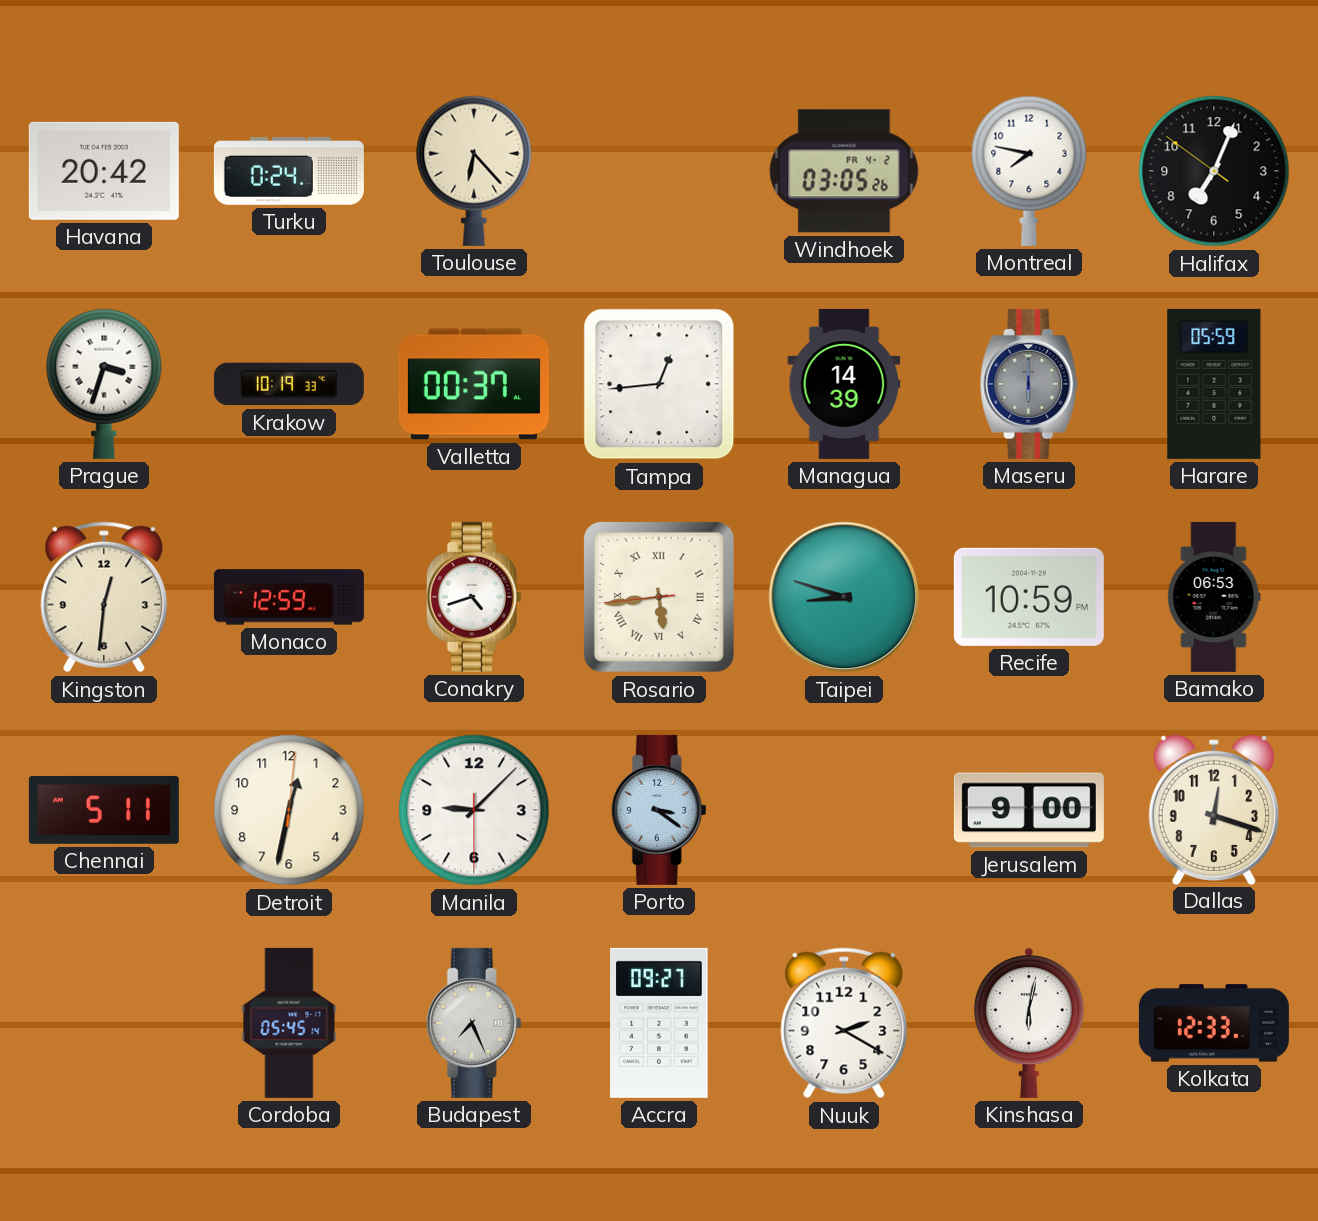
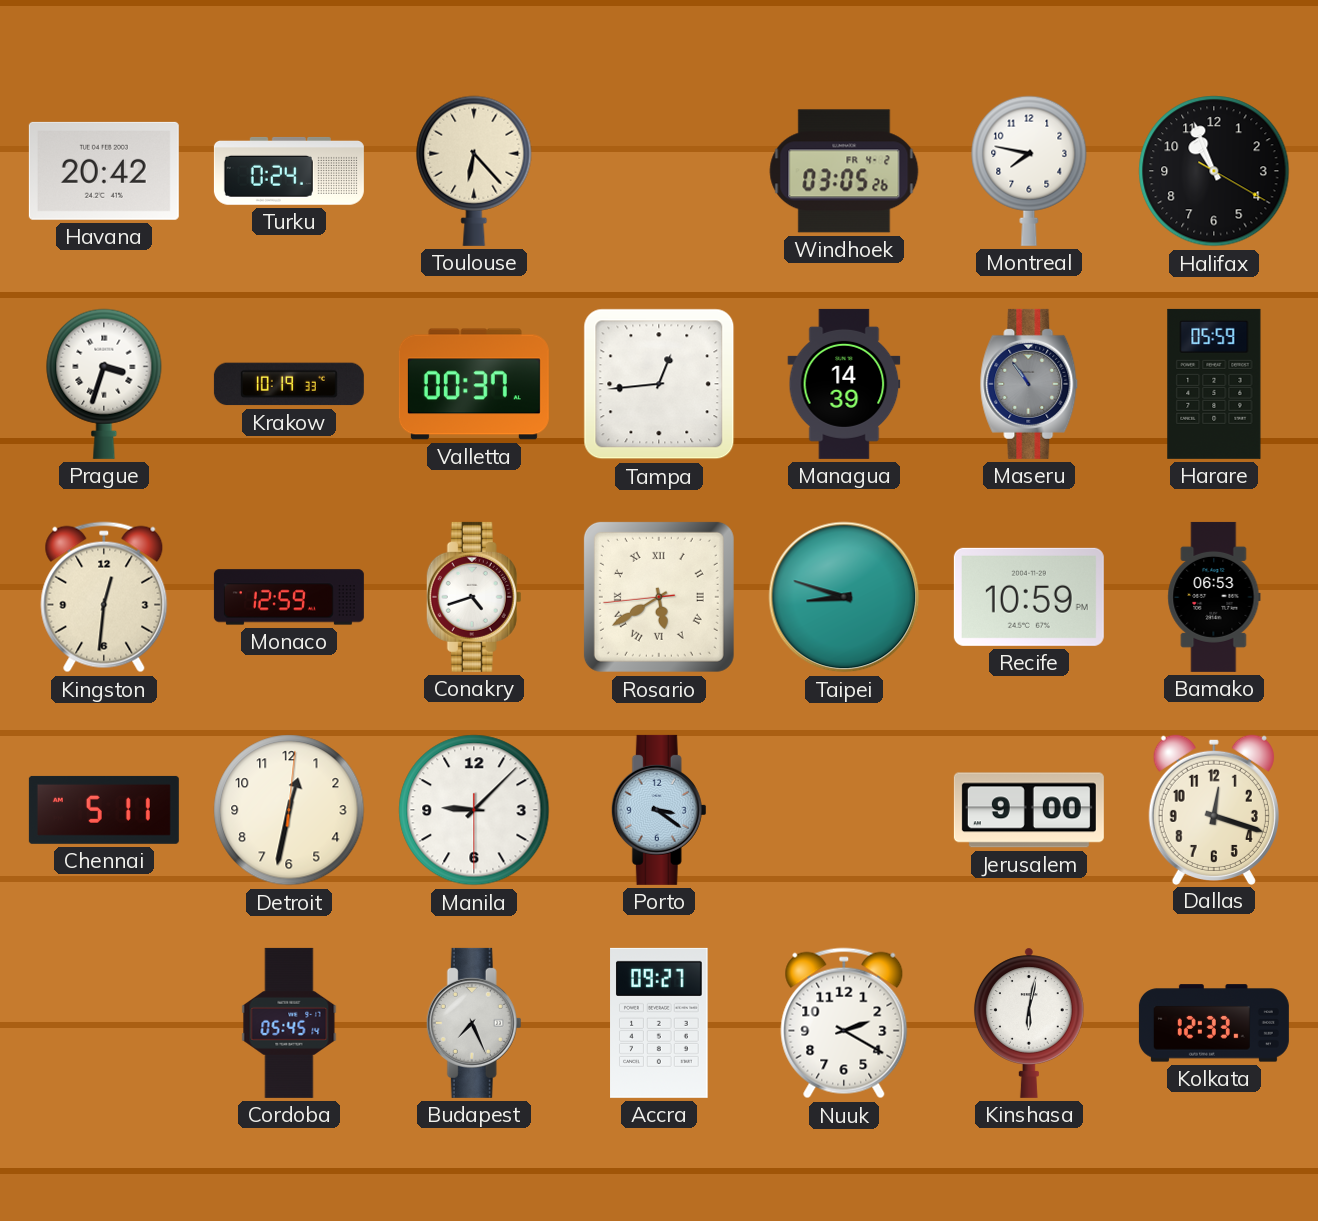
Halifax: 7:03 -> 10:56
Maseru: 6:00 -> 10:54
Rosario: 5:43 -> 5:39
